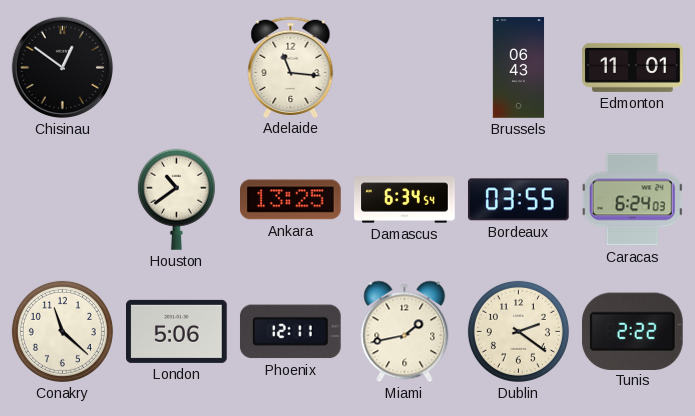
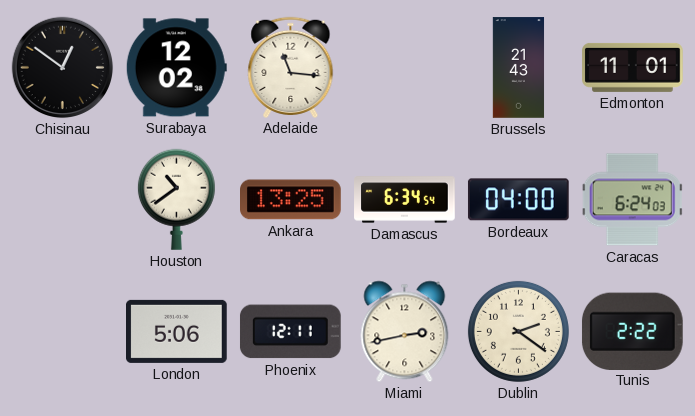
Surabaya: none -> 12:02
Brussels: 06:43 -> 21:43
Bordeaux: 03:55 -> 04:00
Conakry: 11:22 -> none
Miami: 1:43 -> 2:43
